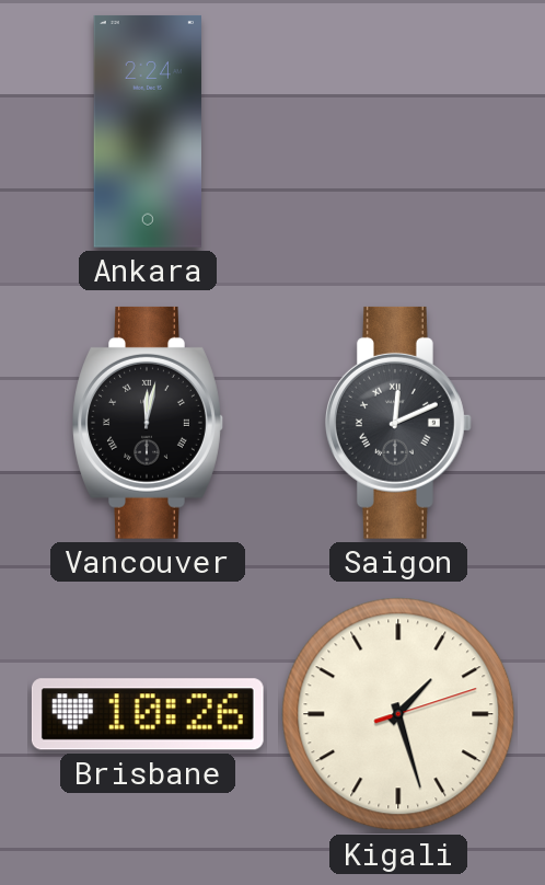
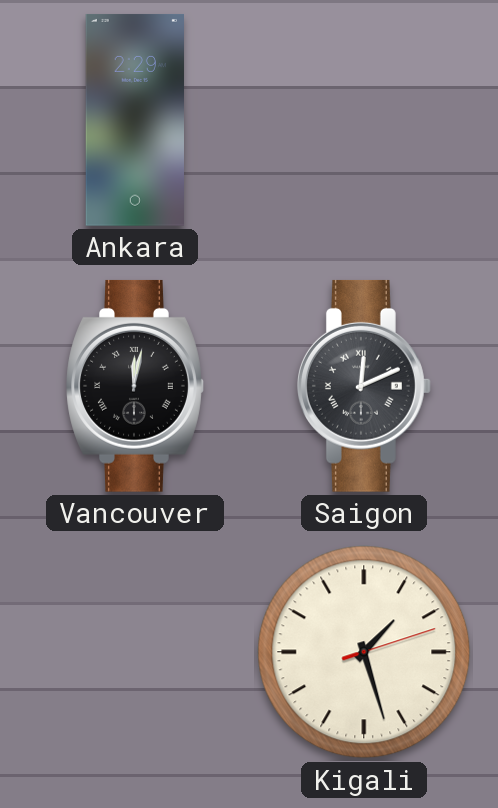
Ankara: 2:24 -> 2:29
Brisbane: 10:26 -> none
